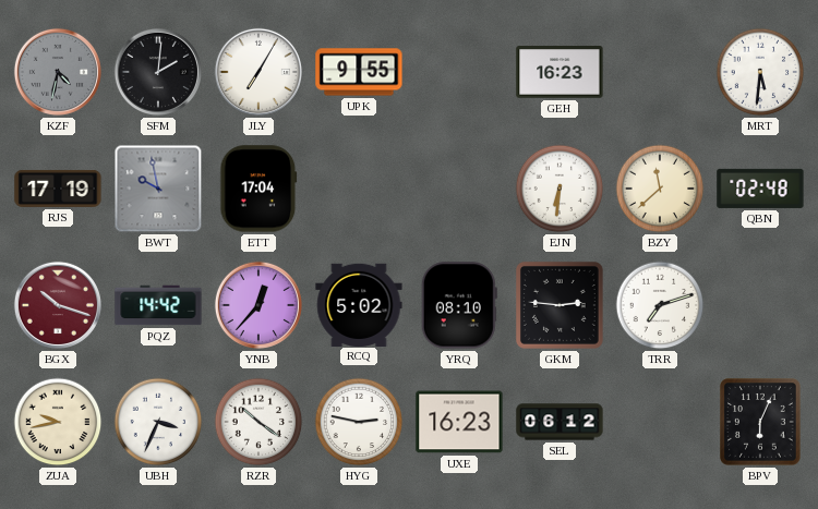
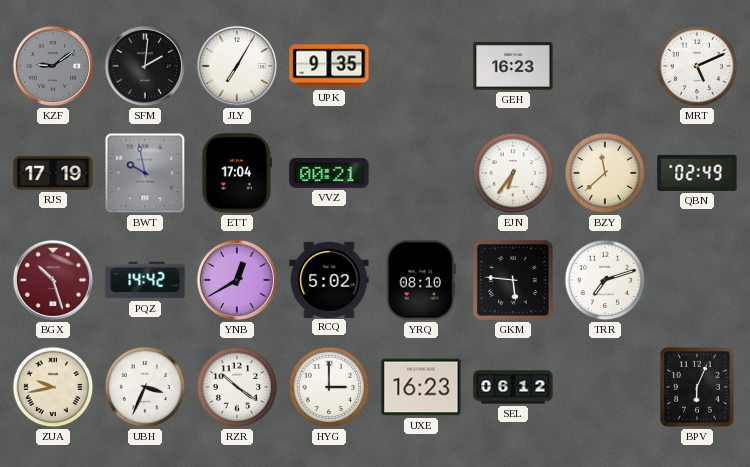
KZF: 4:32 -> 9:09
UPK: 9:55 -> 9:35
MRT: 5:31 -> 5:11
VVZ: none -> 00:21
EJN: 6:31 -> 6:36
QBN: 02:48 -> 02:49
BGX: 10:18 -> 10:27
YNB: 12:37 -> 12:40
GKM: 2:46 -> 5:46
HYG: 2:47 -> 3:00
